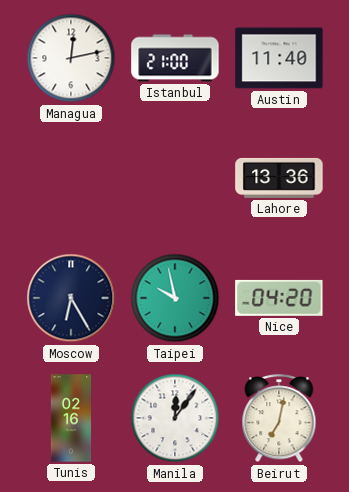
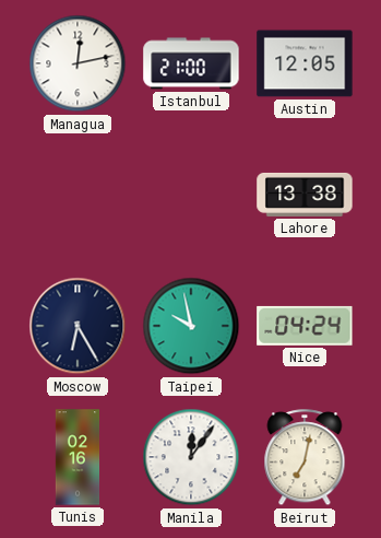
Austin: 11:40 -> 12:05
Lahore: 13:36 -> 13:38
Nice: 04:20 -> 04:24
